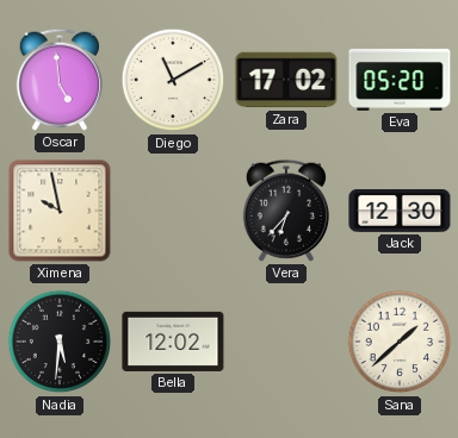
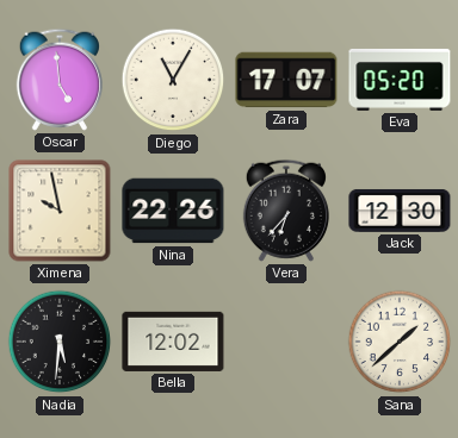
Diego: 11:10 -> 11:05
Zara: 17:02 -> 17:07
Nina: none -> 22:26
